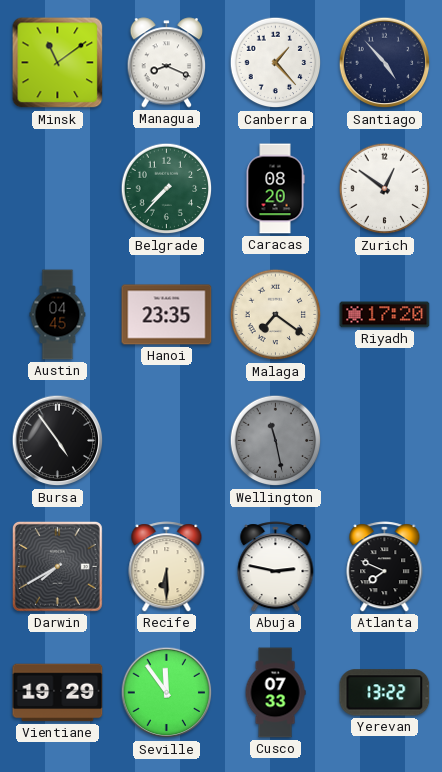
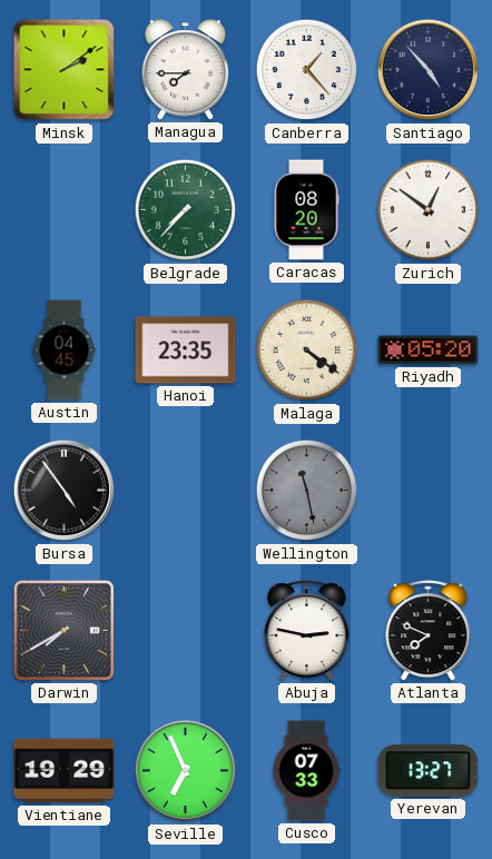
Minsk: 11:09 -> 2:09
Managua: 8:19 -> 7:45
Malaga: 7:21 -> 4:21
Riyadh: 17:20 -> 05:20
Recife: 6:30 -> none
Seville: 11:54 -> 6:56
Yerevan: 13:22 -> 13:27
